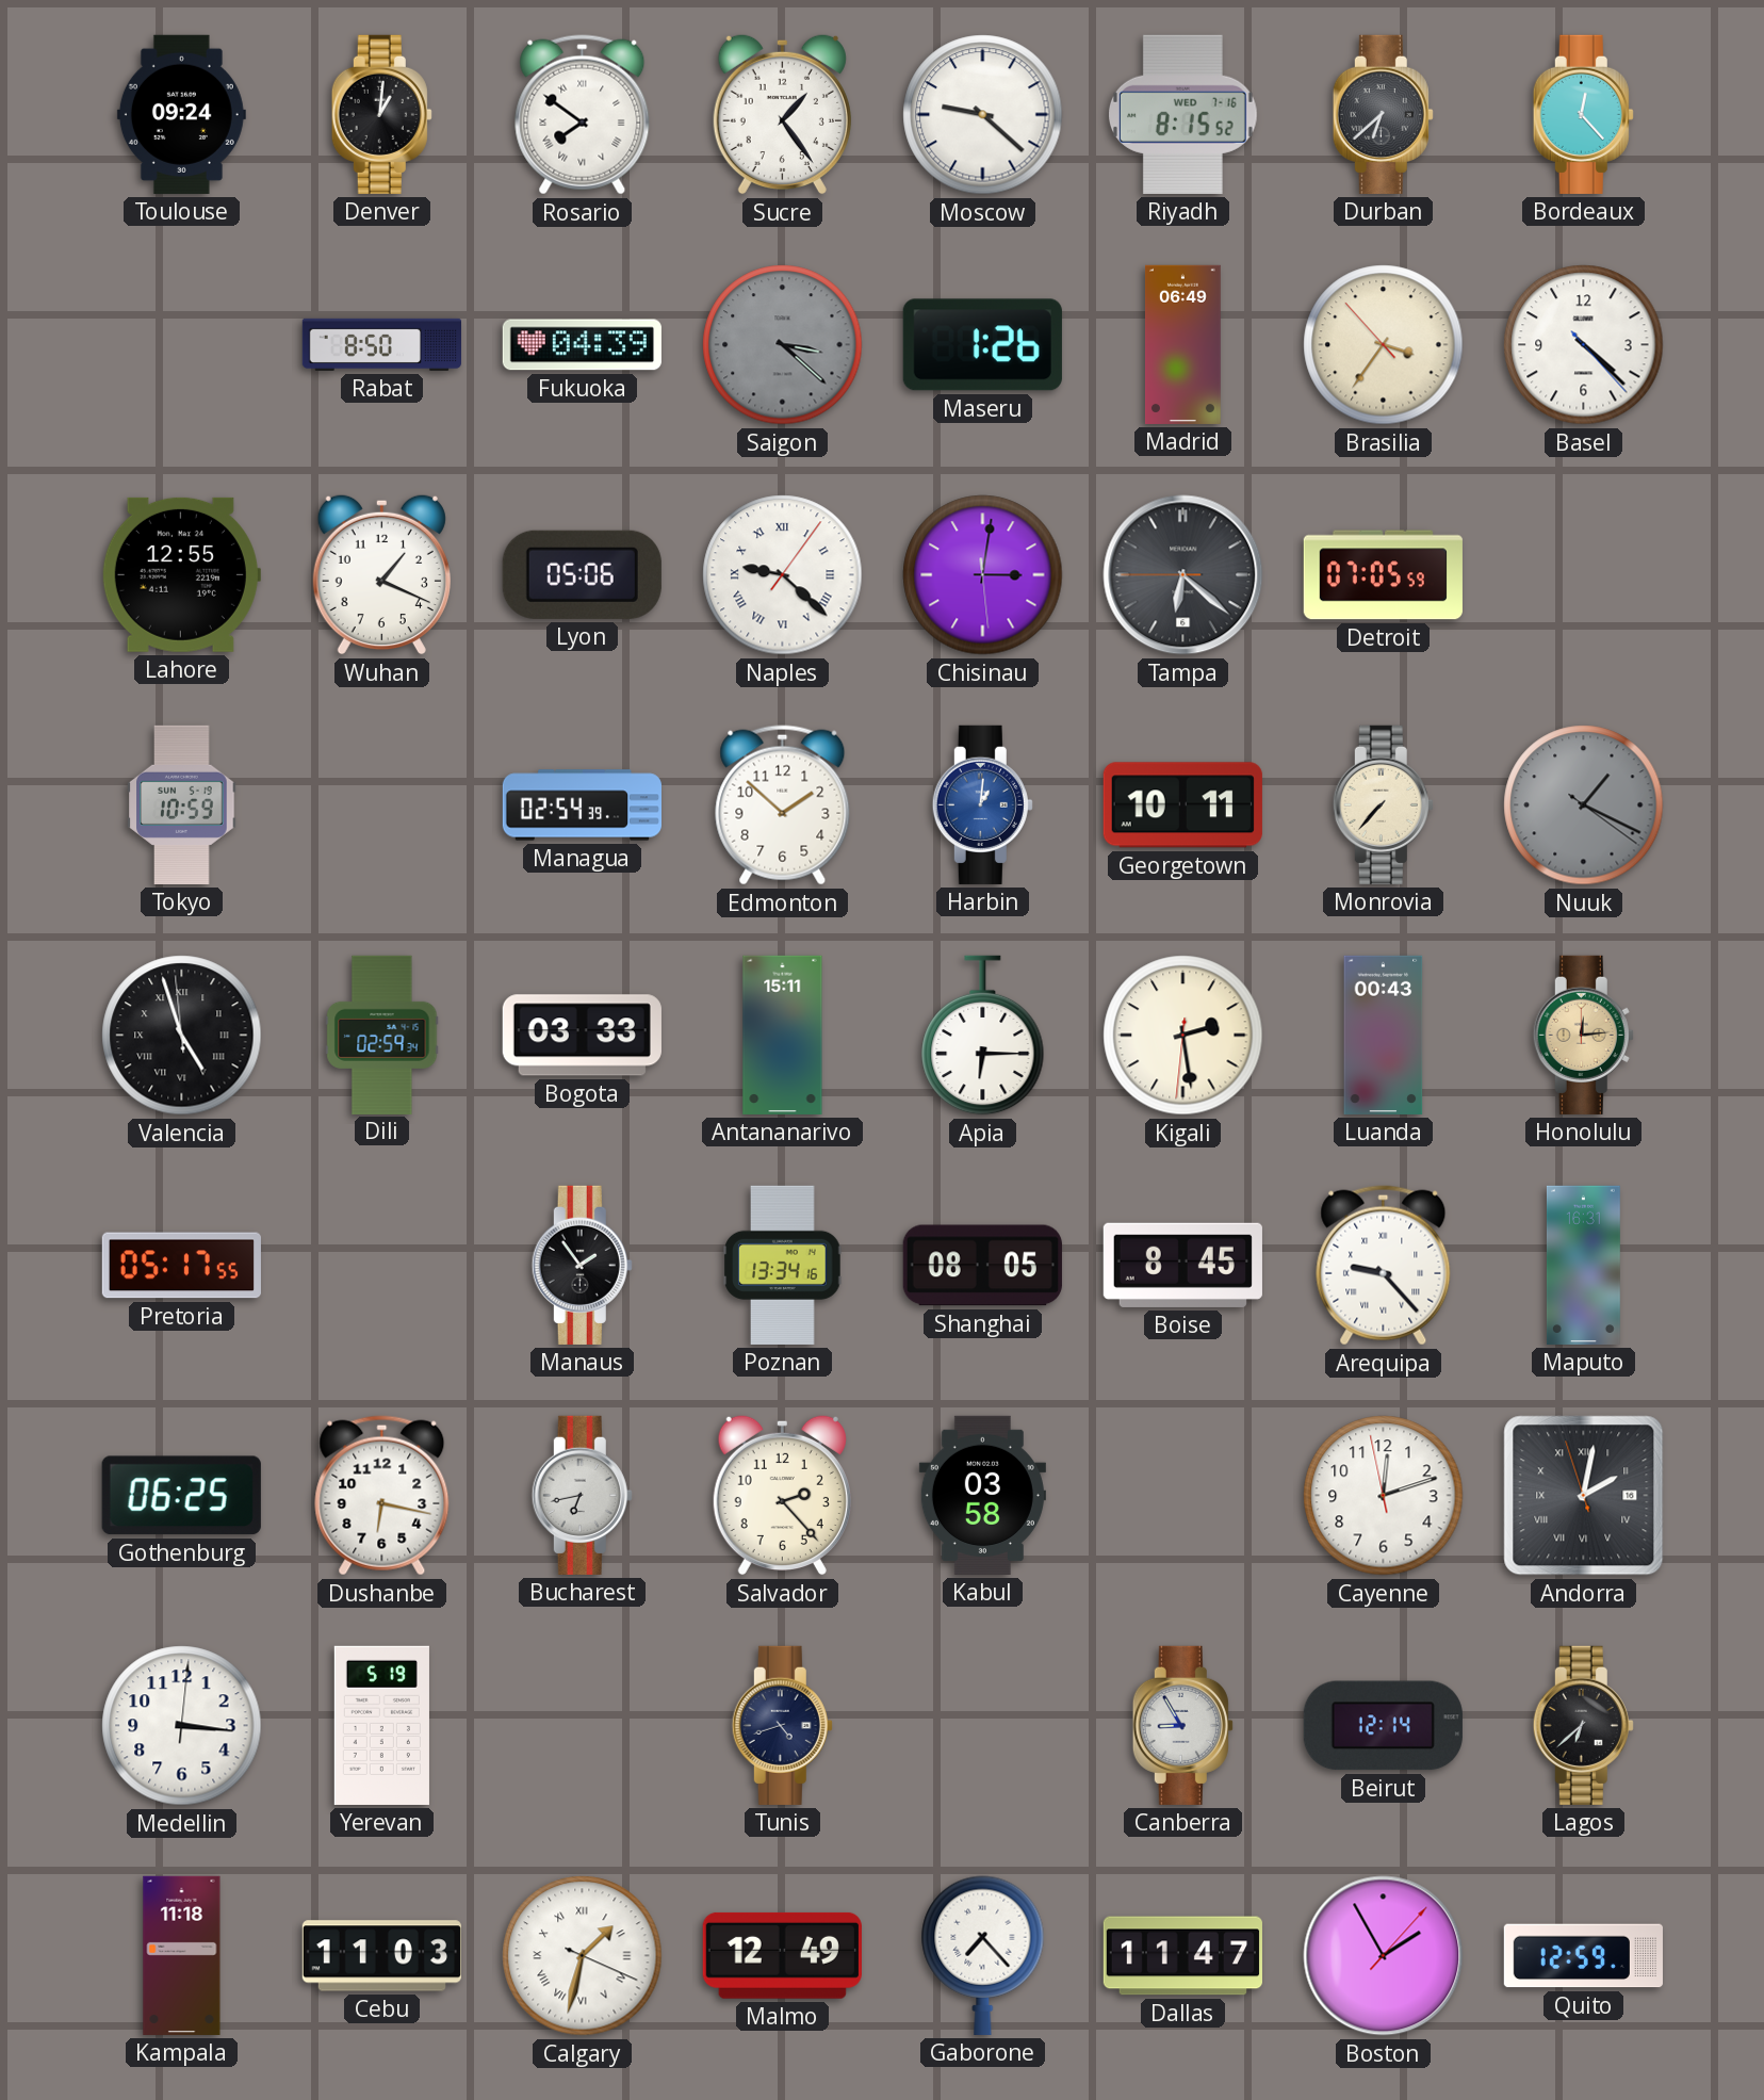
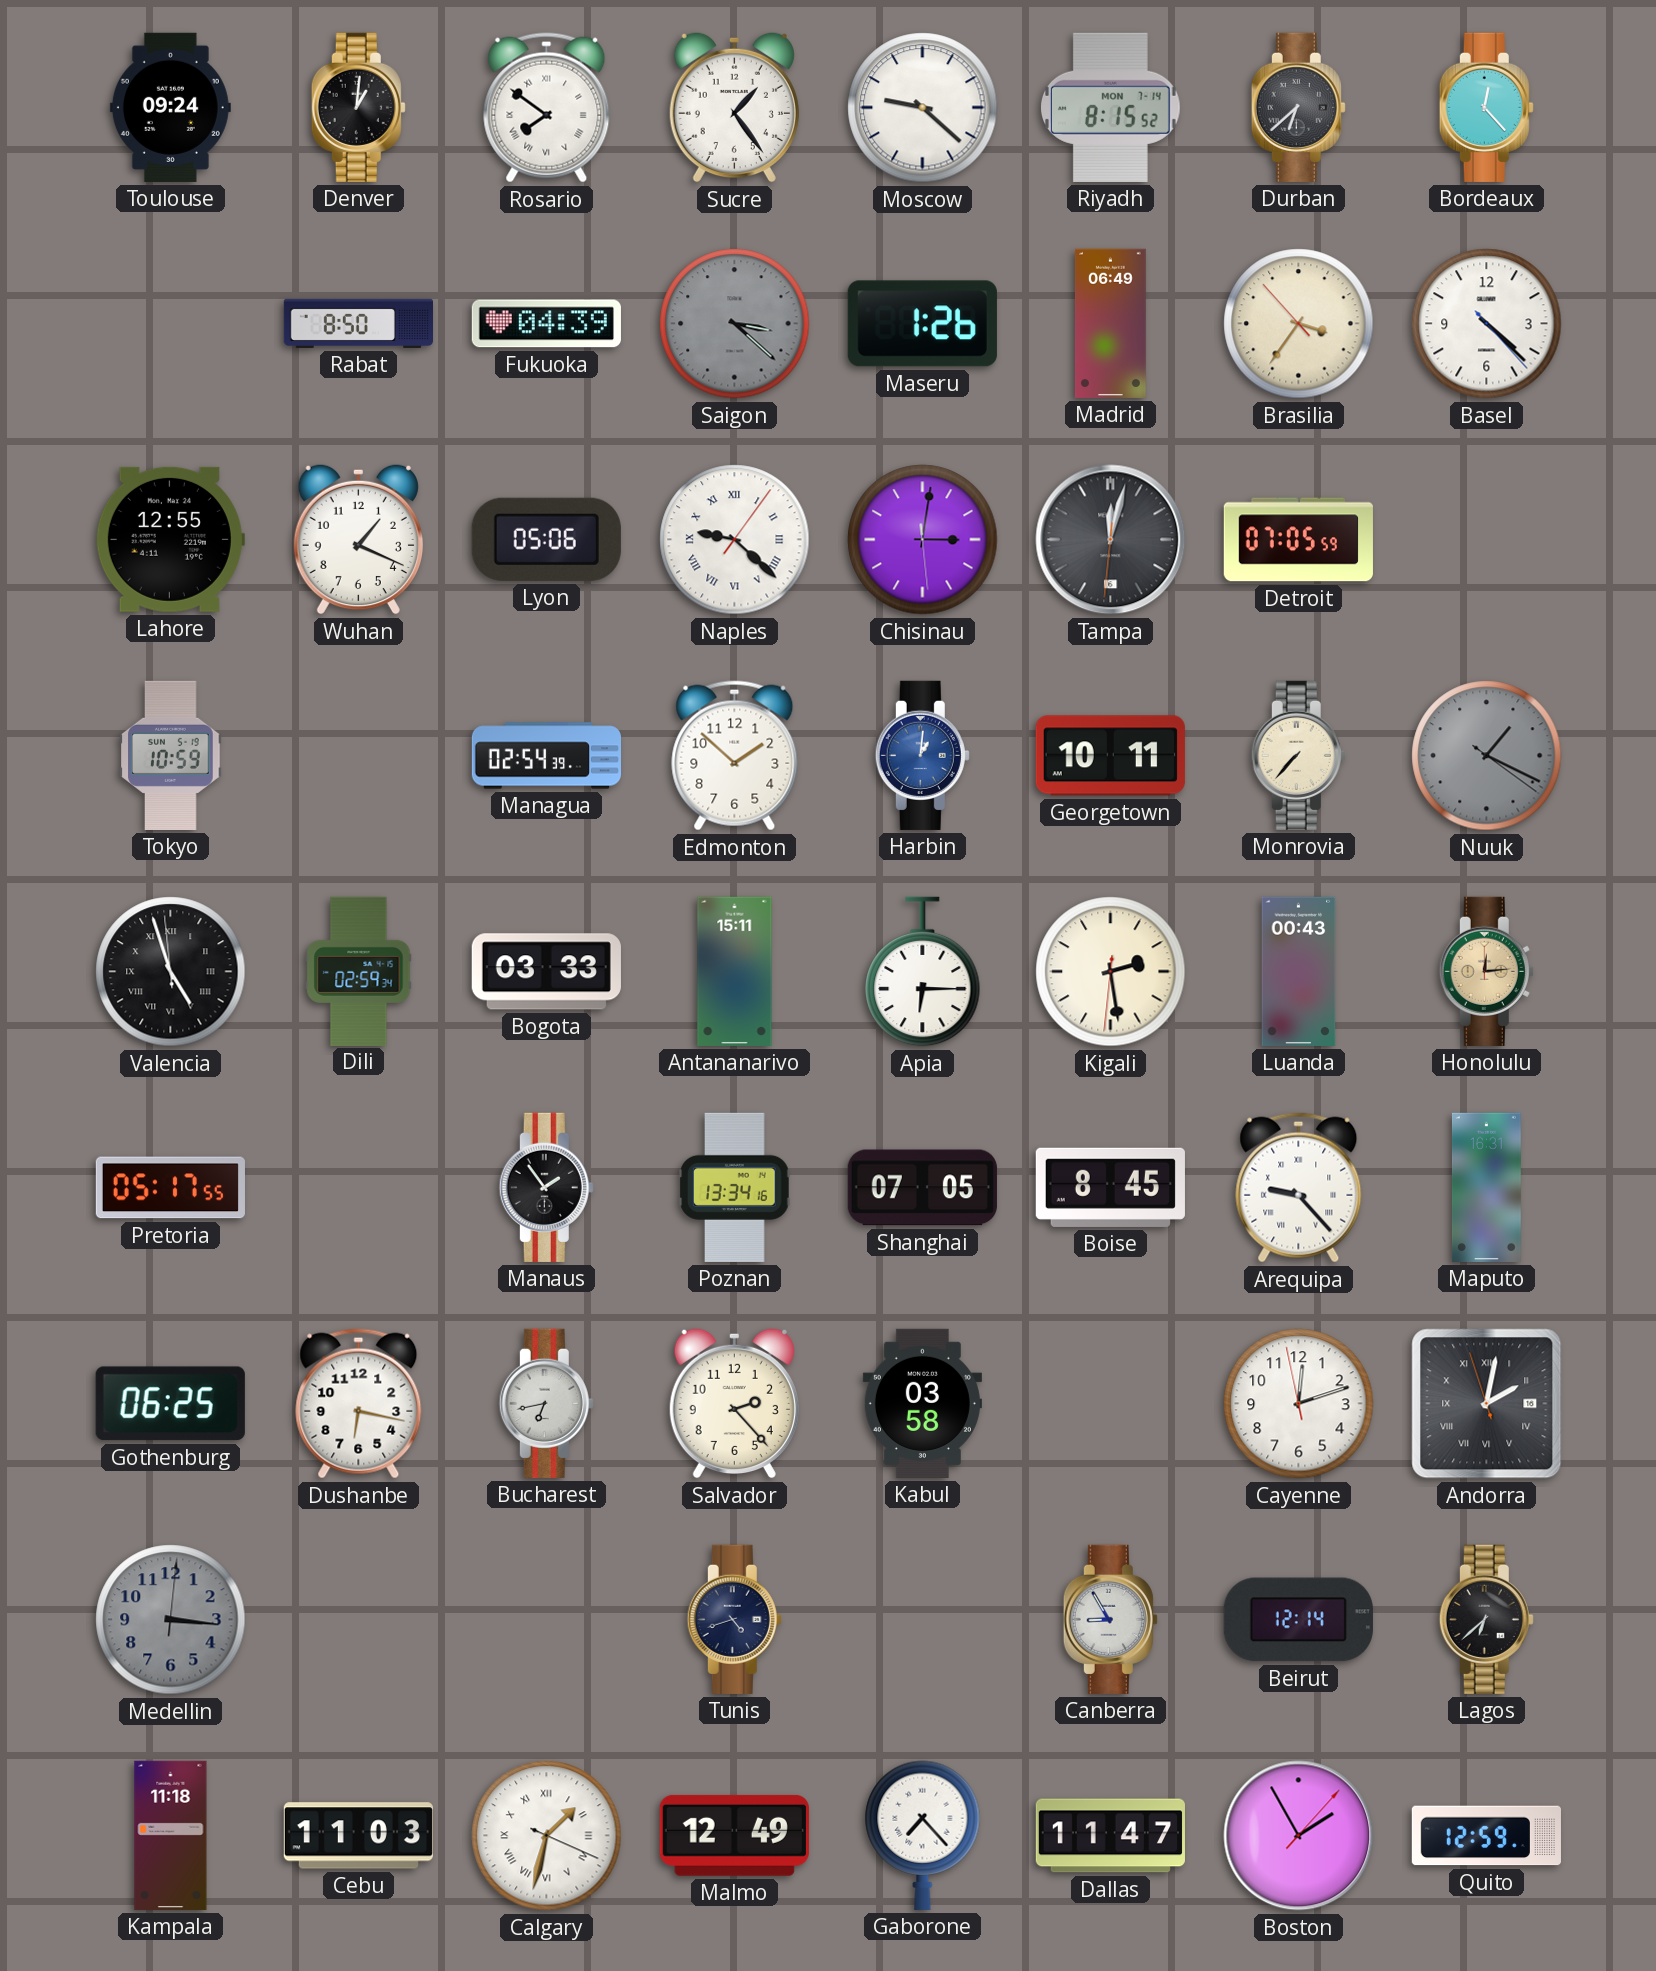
Riyadh date: WED 7-16 -> MON 7-14
Tampa: 6:21 -> 12:02
Shanghai: 08:05 -> 07:05
Medellin dial: white -> grey
Yerevan: 5:19 -> none
